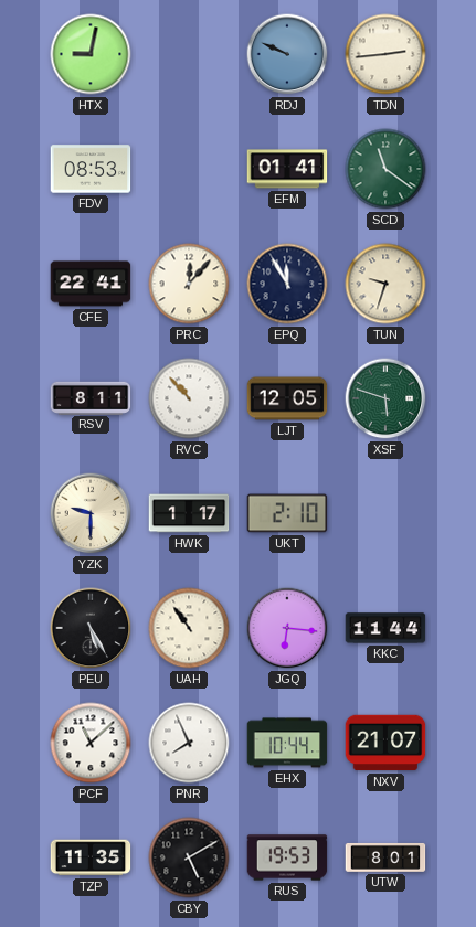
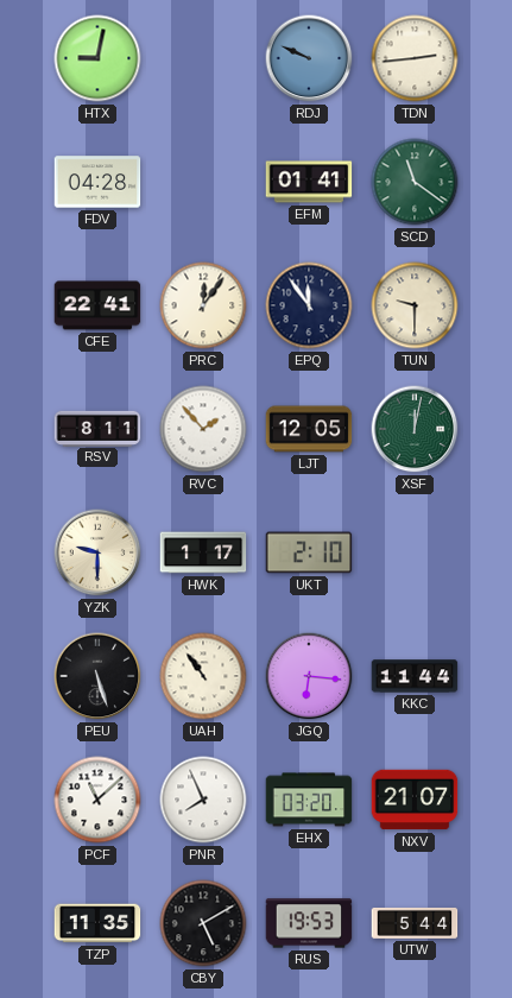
FDV: 08:53 -> 04:28
PRC: 12:07 -> 12:06
EPQ: 11:55 -> 11:54
TUN: 9:33 -> 9:30
RVC: 10:53 -> 1:53
XSF: 5:48 -> 12:02
PEU: 5:25 -> 5:27
EHX: 10:44 -> 03:20
UTW: 8:01 -> 5:44
